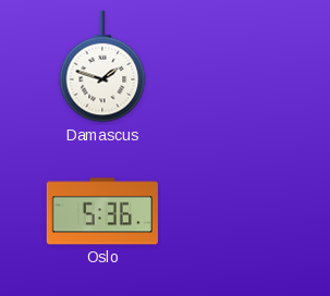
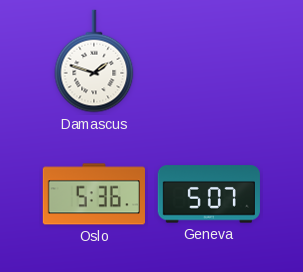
Geneva: none -> 5:07
